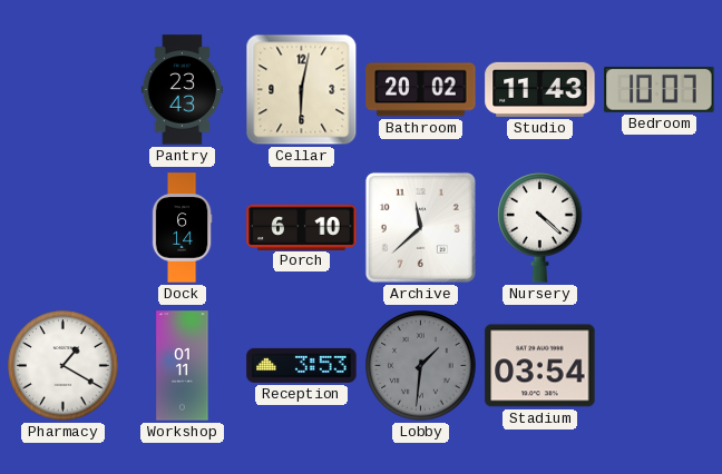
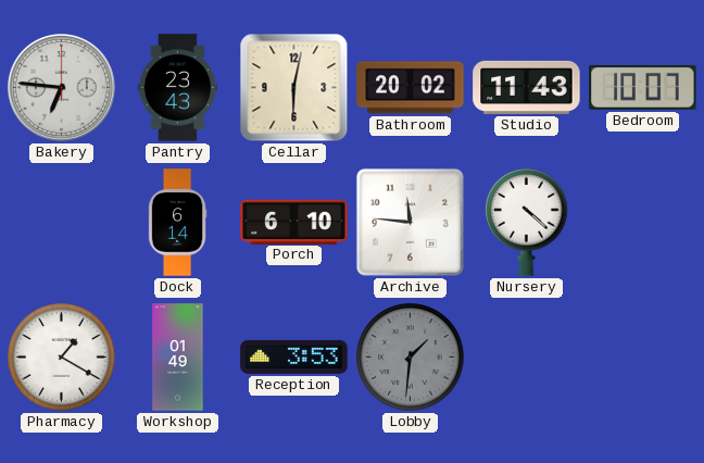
Bakery: none -> 6:46
Archive: 11:38 -> 11:46
Workshop: 01:11 -> 01:49
Stadium: 03:54 -> none
